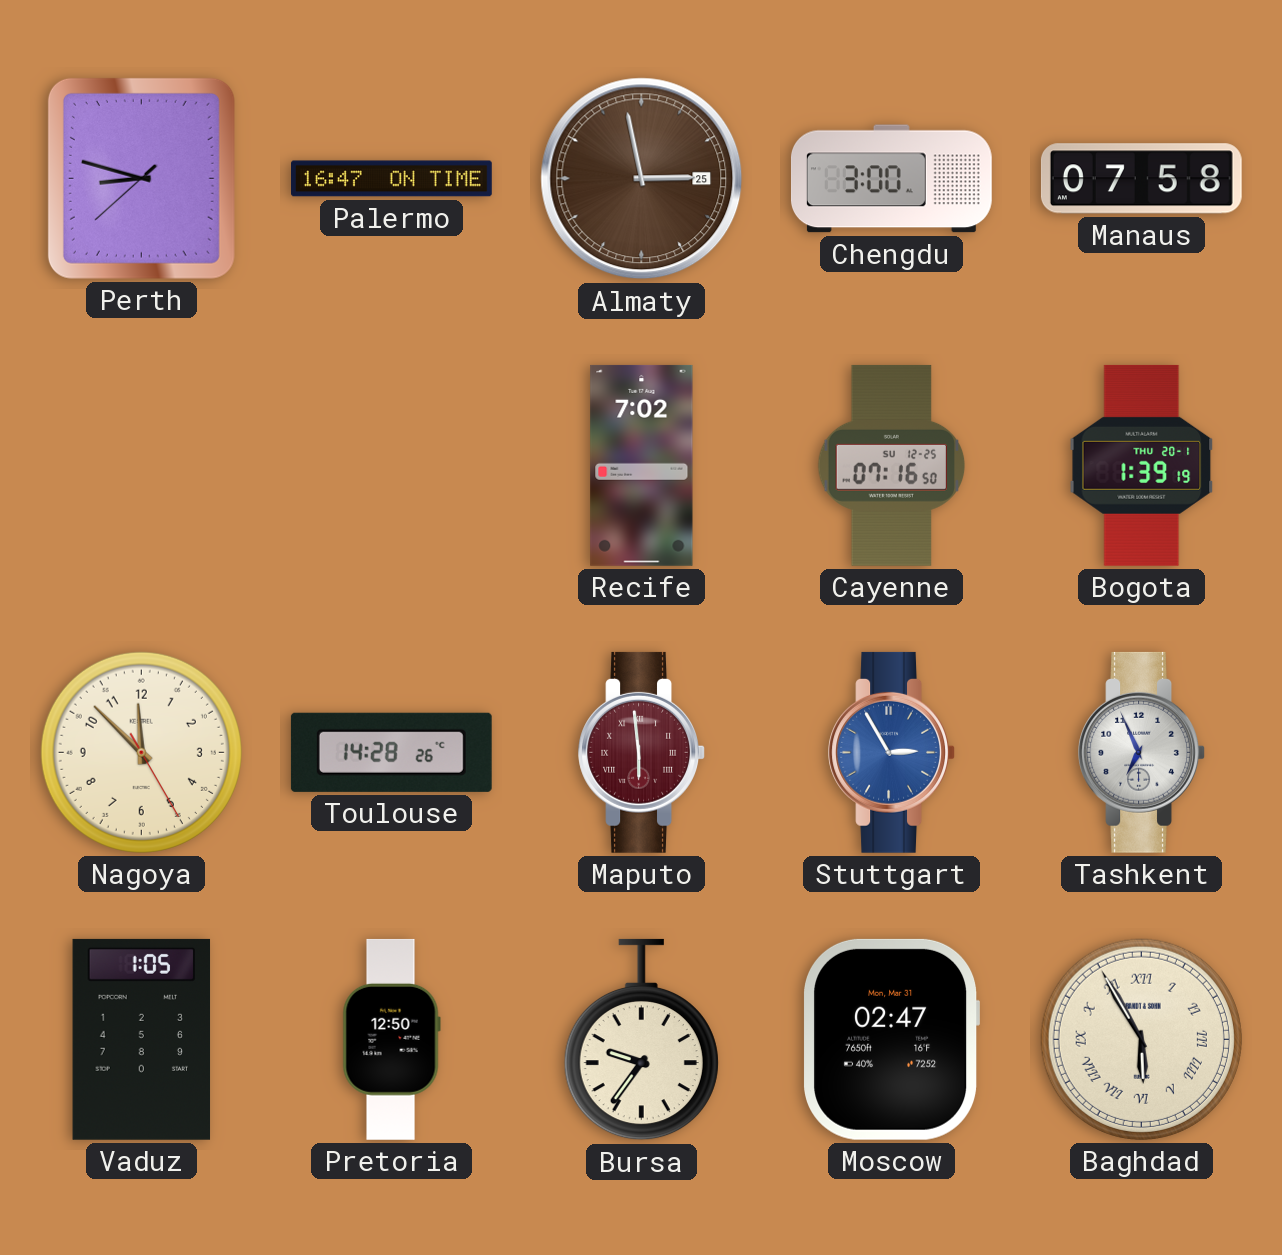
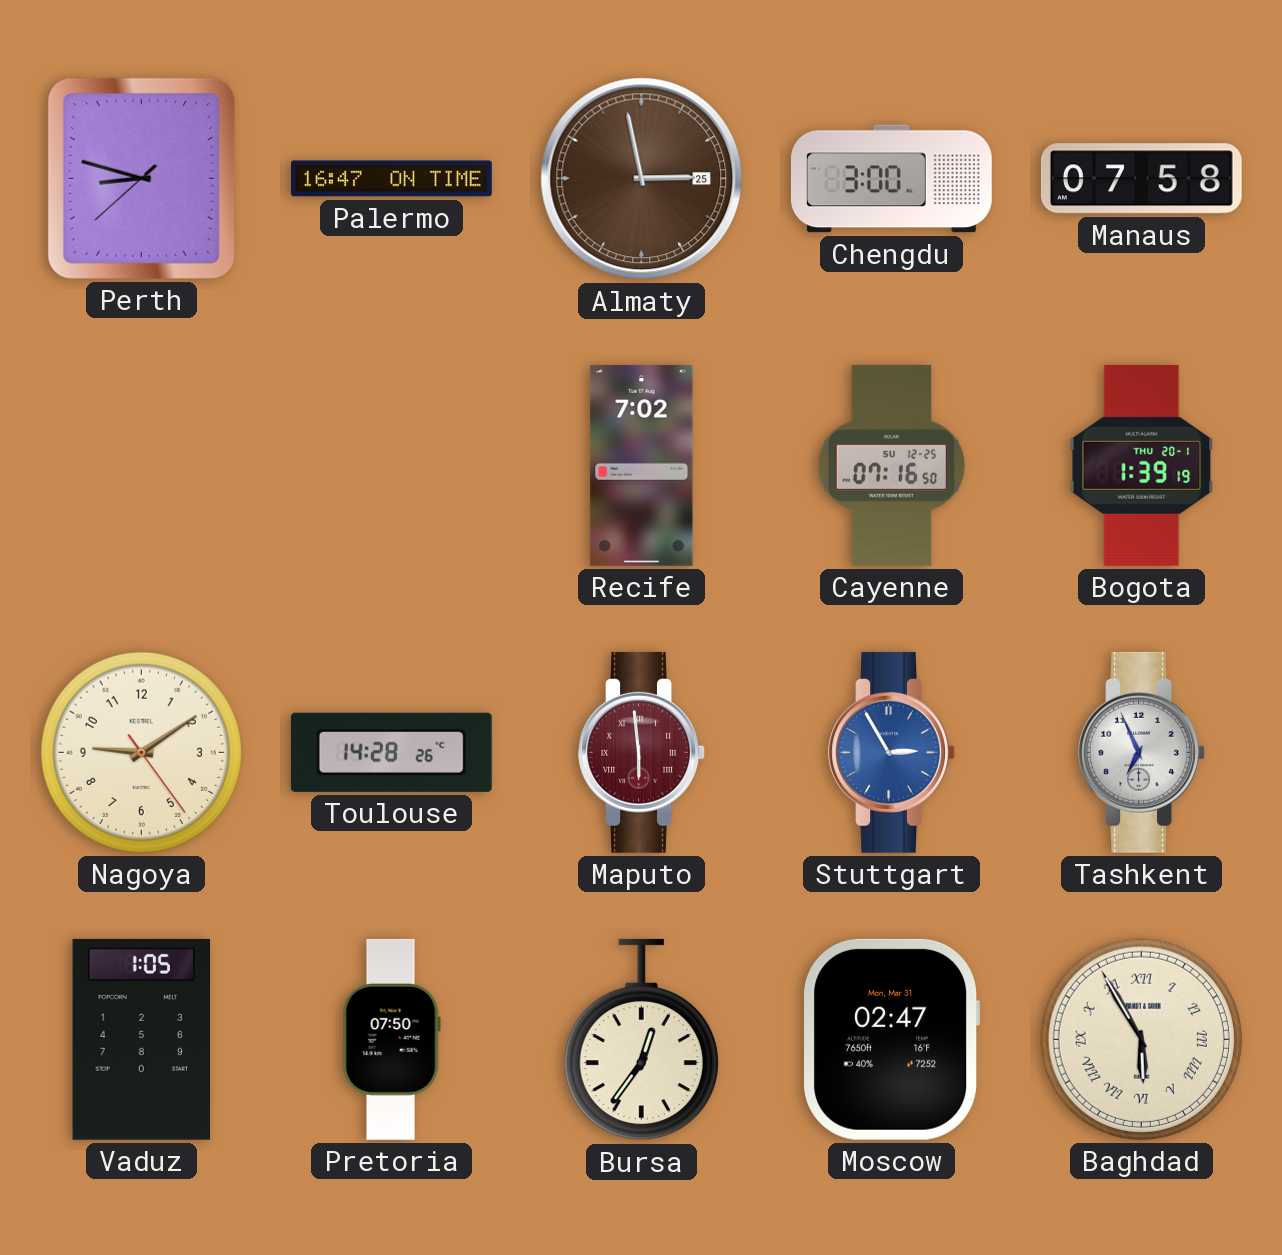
Nagoya: 11:52 -> 9:09
Pretoria: 12:50 -> 07:50
Bursa: 9:36 -> 12:36
